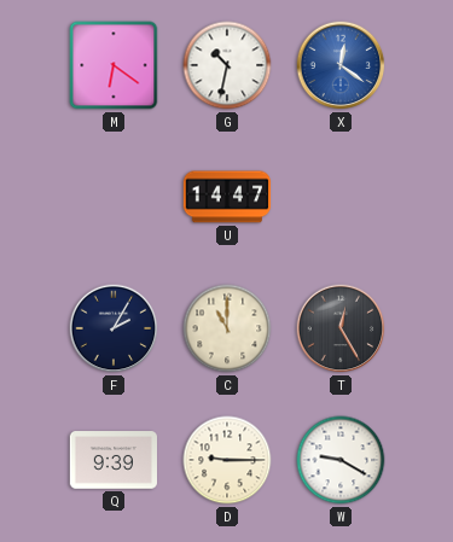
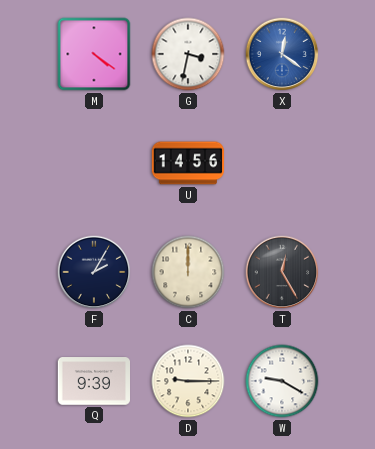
M: 6:21 -> 4:21
G: 10:32 -> 3:32
U: 14:47 -> 14:56
C: 11:00 -> 12:00
